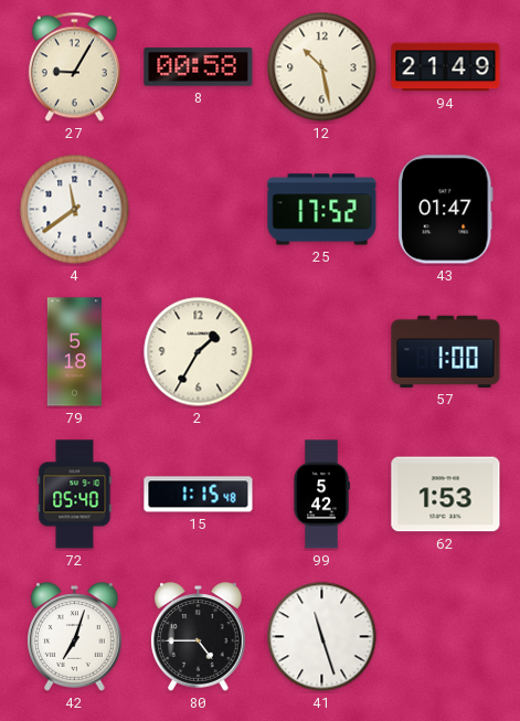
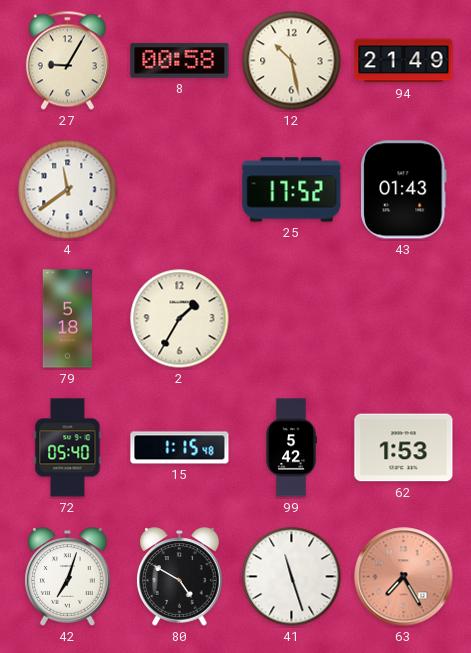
43: 01:47 -> 01:43
57: 1:00 -> none
80: 4:45 -> 4:50
63: none -> 7:25
